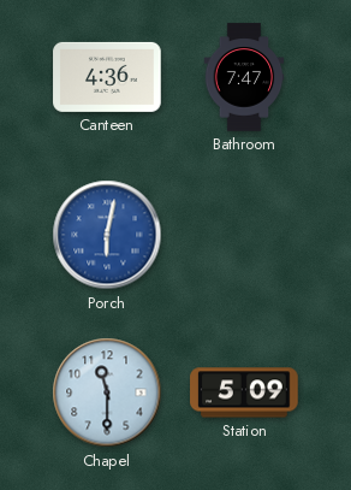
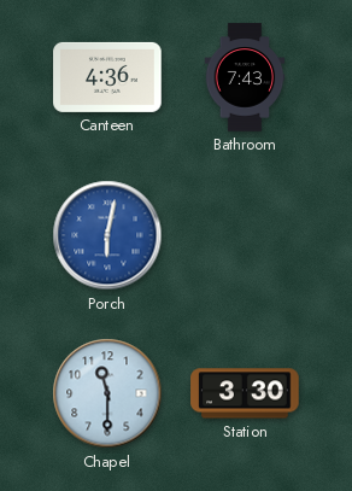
Bathroom: 7:47 -> 7:43
Station: 5:09 -> 3:30
